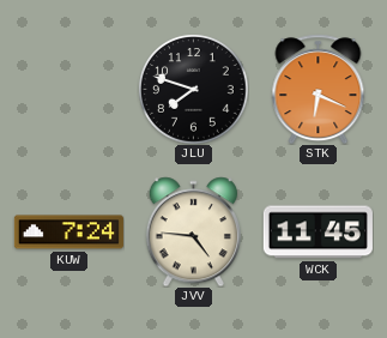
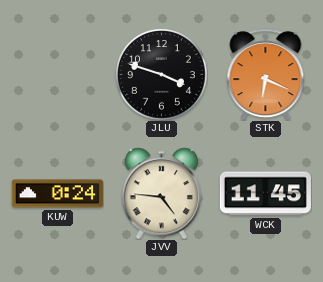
JLU: 7:48 -> 3:48
KUW: 7:24 -> 0:24
